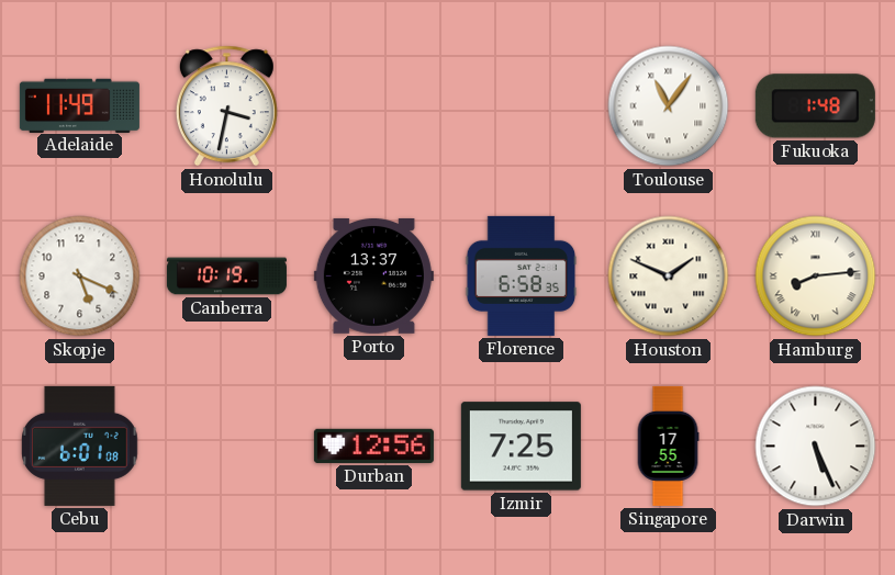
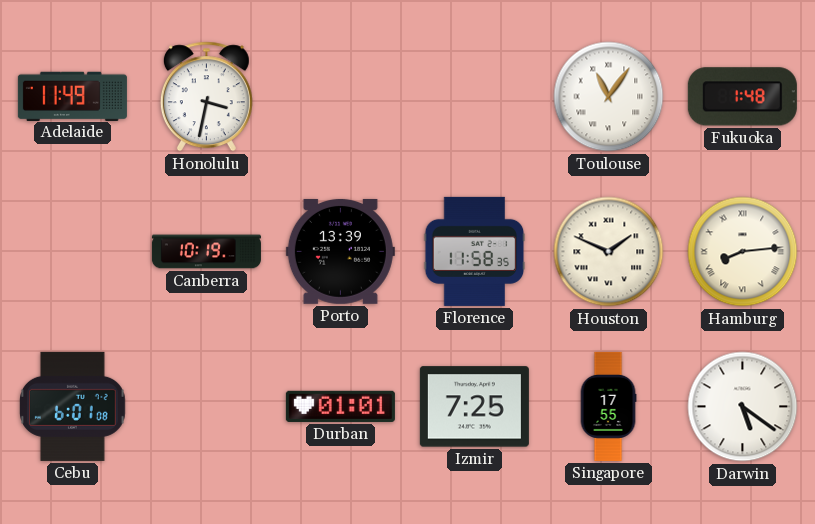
Skopje: 5:19 -> none
Porto: 13:37 -> 13:39
Florence: 6:58 -> 11:58
Durban: 12:56 -> 01:01
Darwin: 5:26 -> 5:21
